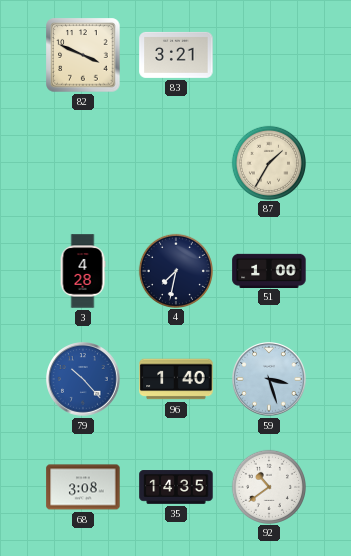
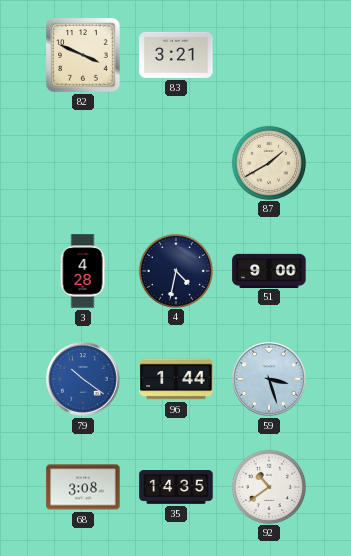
87: 1:35 -> 1:40
4: 7:32 -> 4:32
51: 1:00 -> 9:00
79: 10:23 -> 10:21
96: 1:40 -> 1:44
